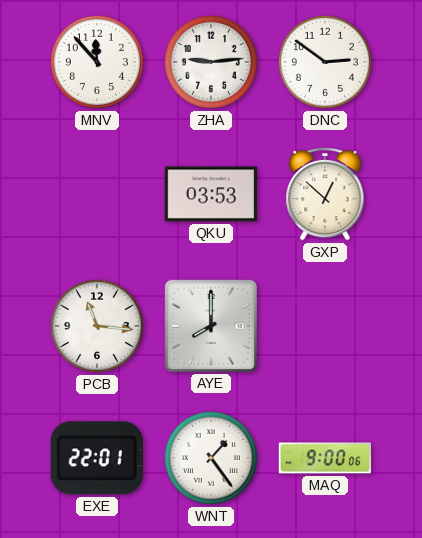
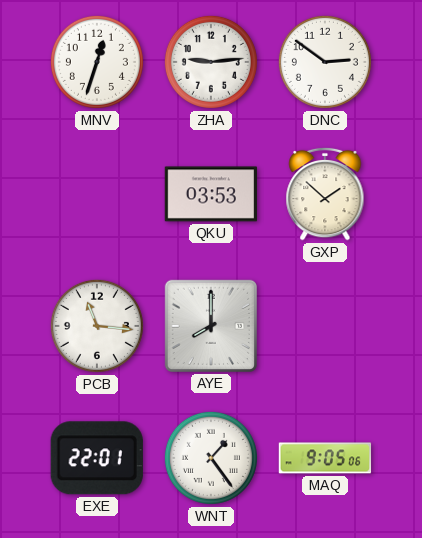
MNV: 11:53 -> 12:33
GXP: 12:52 -> 1:52
MAQ: 9:00 -> 9:05
